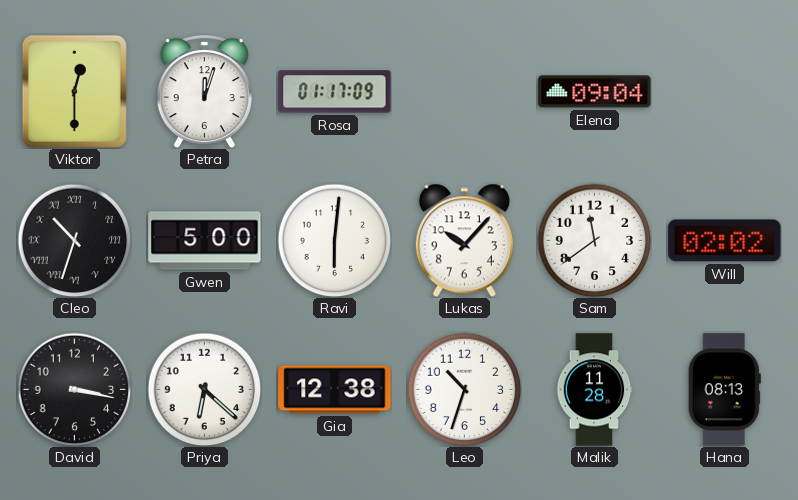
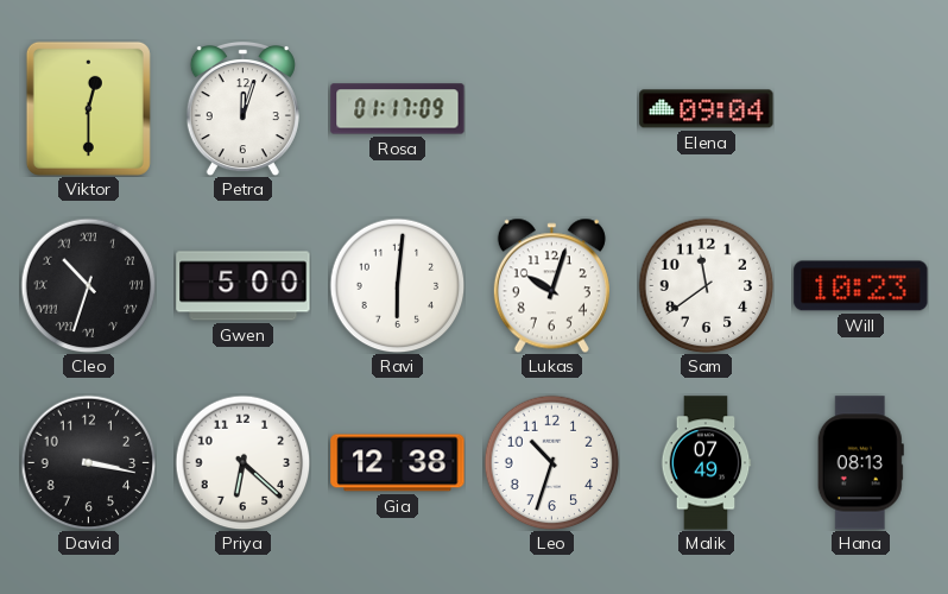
Lukas: 10:07 -> 10:03
Will: 02:02 -> 10:23
Malik: 11:28 -> 07:49
